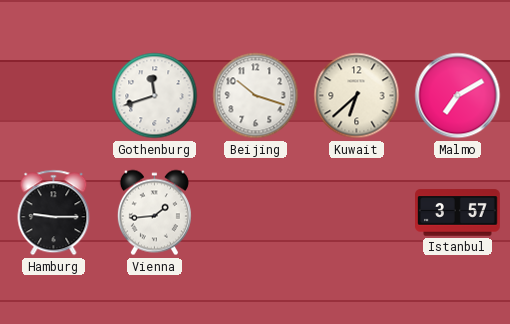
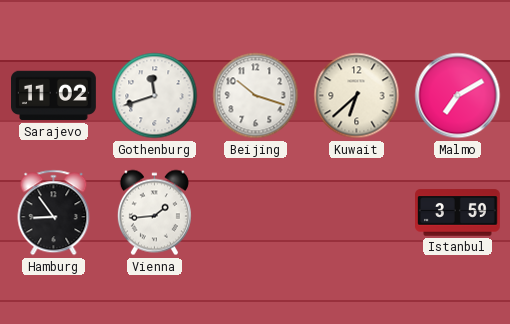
Sarajevo: none -> 11:02
Hamburg: 9:15 -> 8:54
Istanbul: 3:57 -> 3:59
